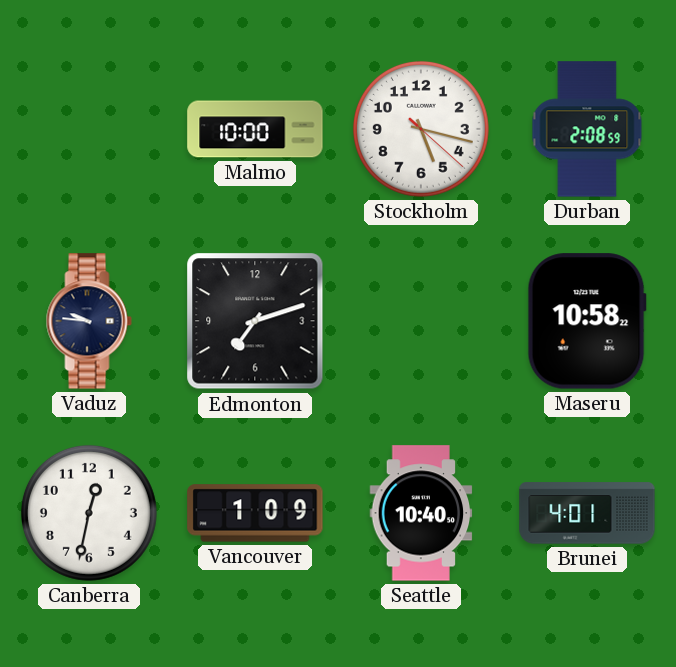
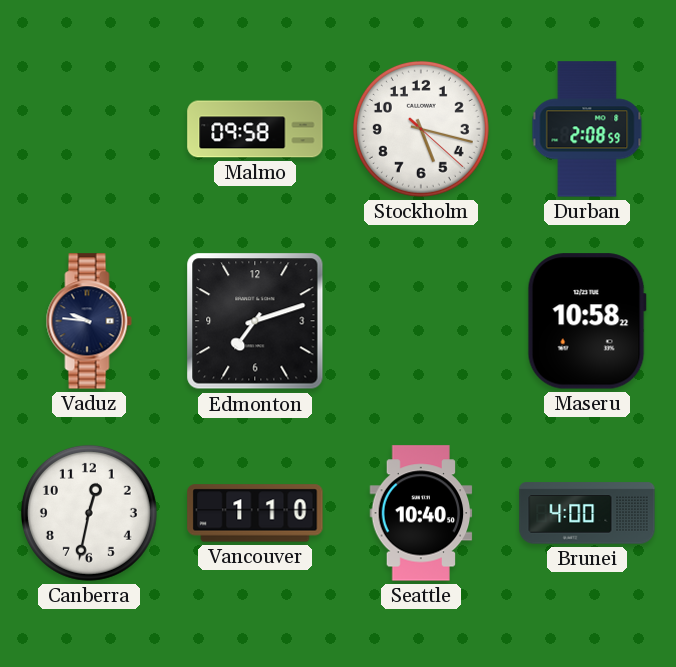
Malmo: 10:00 -> 09:58
Vancouver: 1:09 -> 1:10
Brunei: 4:01 -> 4:00
